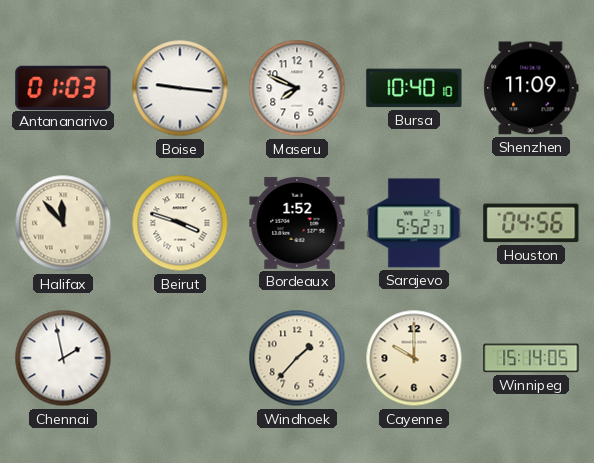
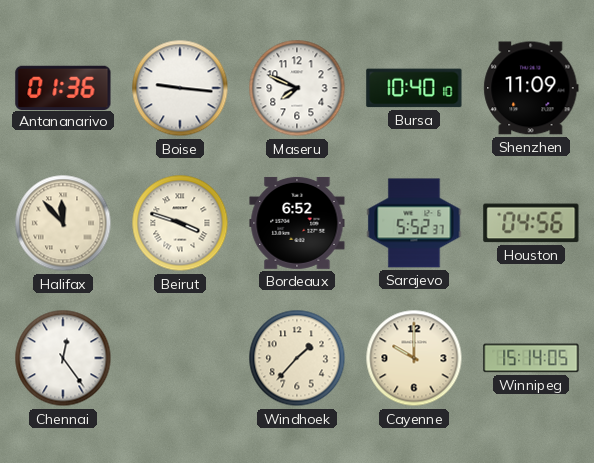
Antananarivo: 01:03 -> 01:36
Bordeaux: 1:52 -> 6:52
Chennai: 1:58 -> 12:24
